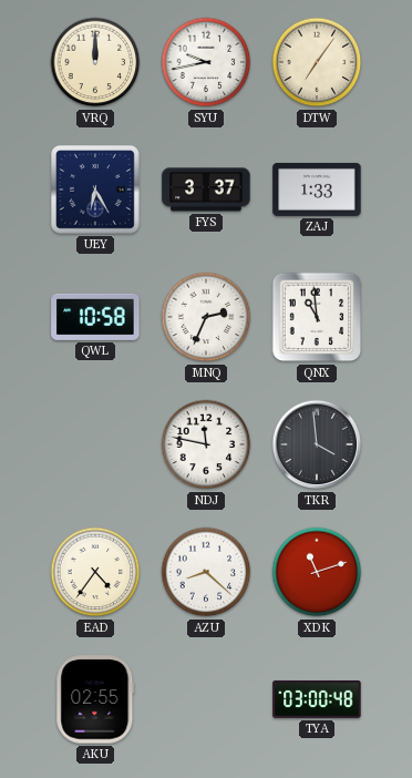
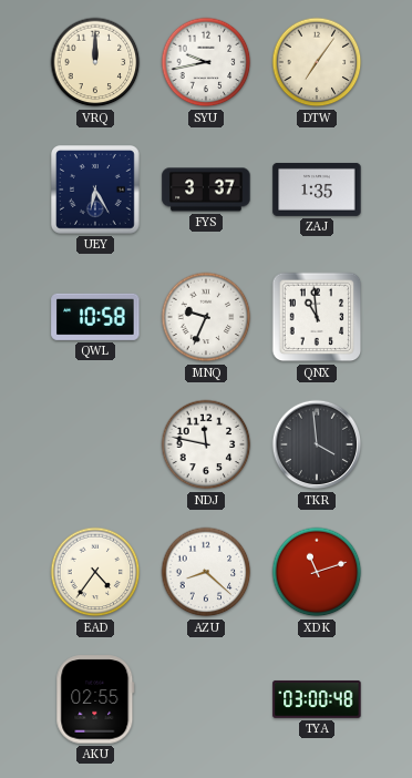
ZAJ: 1:33 -> 1:35
MNQ: 2:34 -> 9:34
